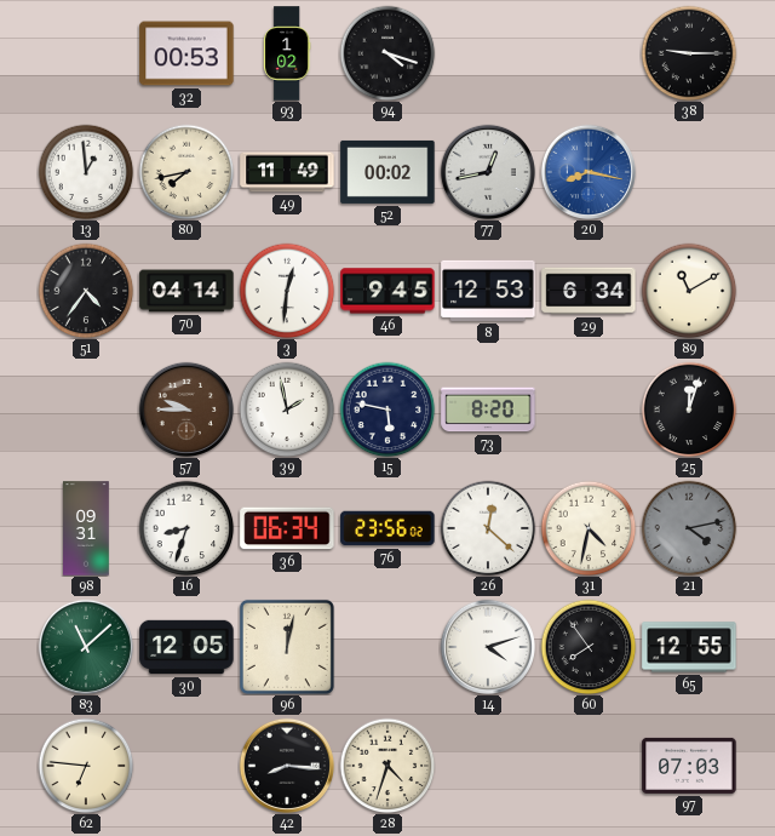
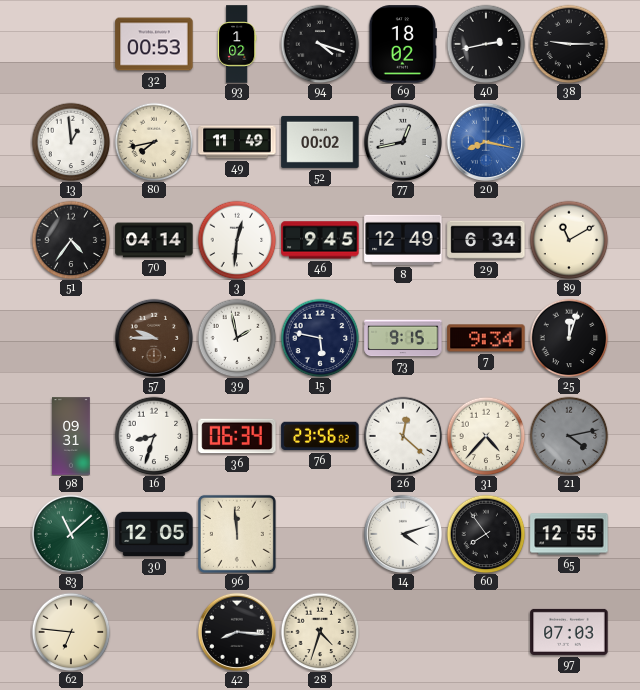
69: none -> 18:02
40: none -> 2:43
8: 12:53 -> 12:49
73: 8:20 -> 9:15
7: none -> 9:34
31: 4:32 -> 4:37
96: 12:02 -> 11:59
